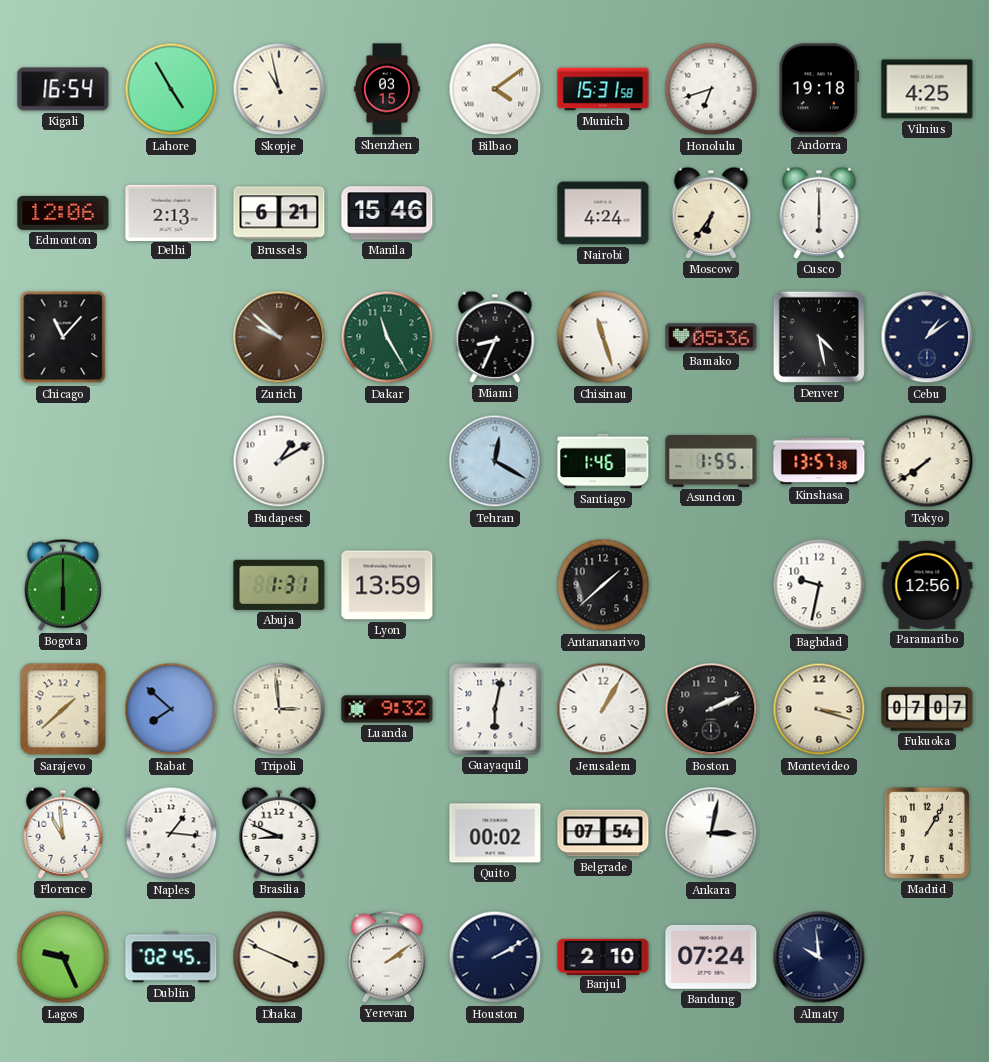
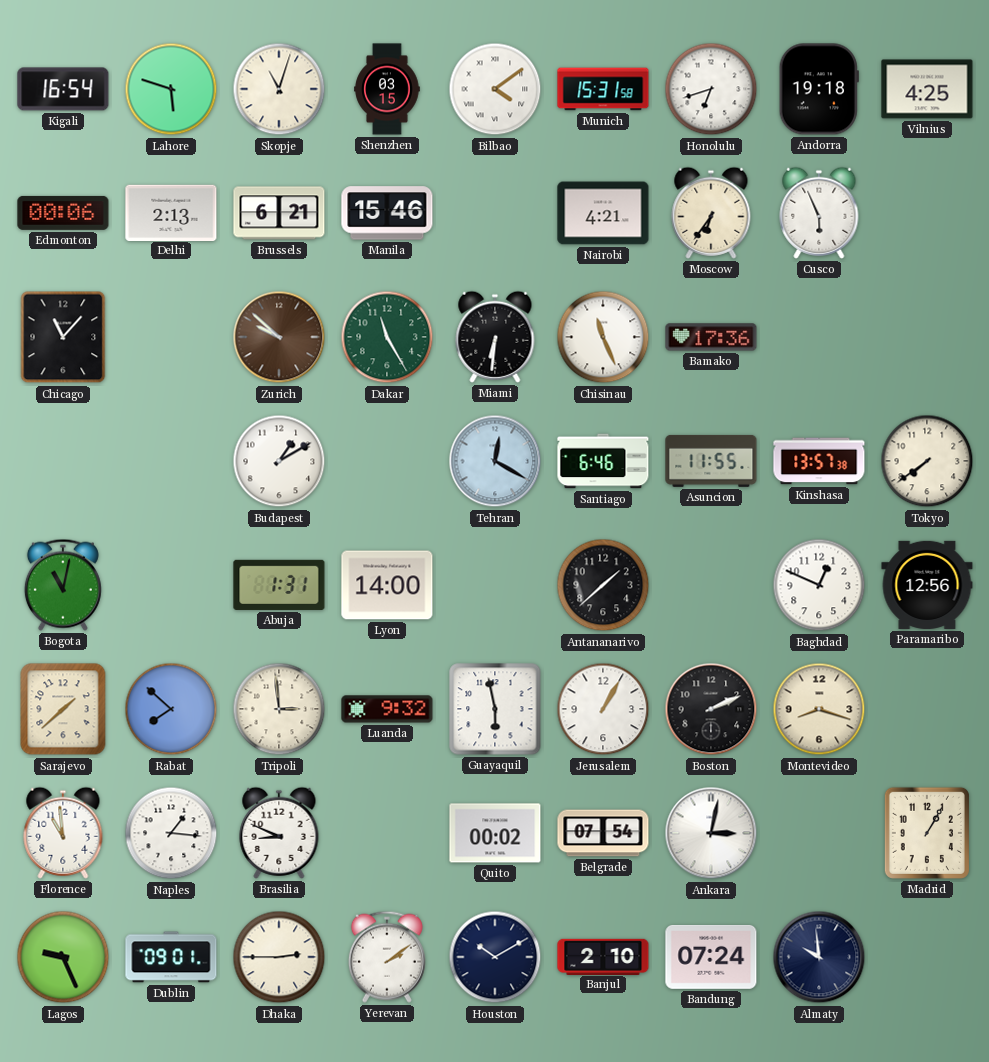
Lahore: 4:55 -> 5:48
Skopje: 10:58 -> 11:03
Edmonton: 12:06 -> 00:06
Nairobi: 4:24 -> 4:21
Cusco: 6:00 -> 5:56
Miami: 8:34 -> 6:31
Chisinau: 11:27 -> 11:26
Bamako: 05:36 -> 17:36
Denver: 4:28 -> none
Cebu: 1:09 -> none
Santiago: 1:46 -> 6:46
Asuncion: 1:55 -> 11:55
Bogota: 6:00 -> 11:02
Lyon: 13:59 -> 14:00
Baghdad: 9:32 -> 12:49
Guayaquil: 6:02 -> 5:58
Montevideo: 3:18 -> 8:18
Fukuoka: 07:07 -> none
Dublin: 02:45 -> 09:01
Dhaka: 3:49 -> 2:45
Houston: 2:10 -> 10:10
